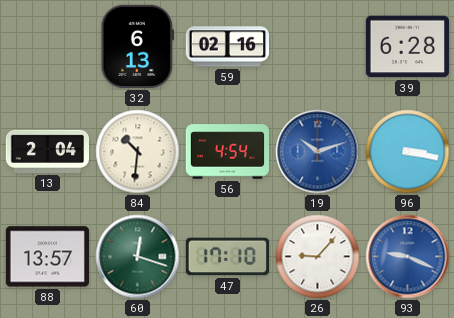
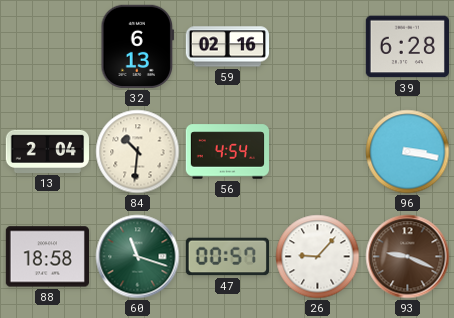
19: 10:12 -> none
88: 13:57 -> 18:58
60: 12:18 -> 11:18
47: 17:10 -> 00:57
93 dial: blue -> brown
